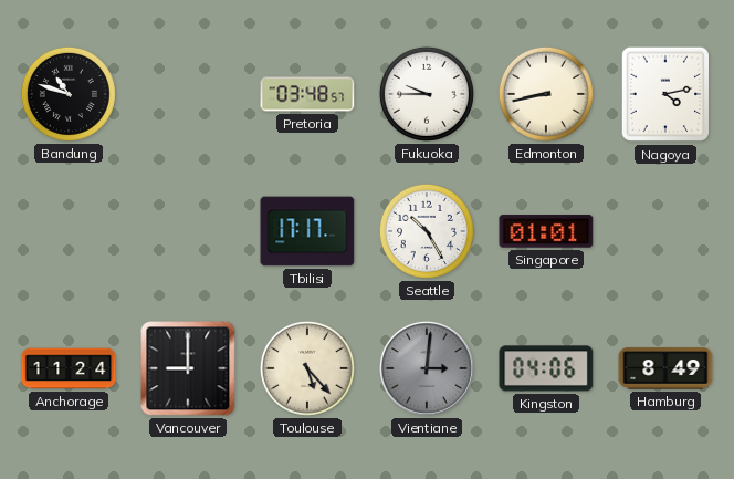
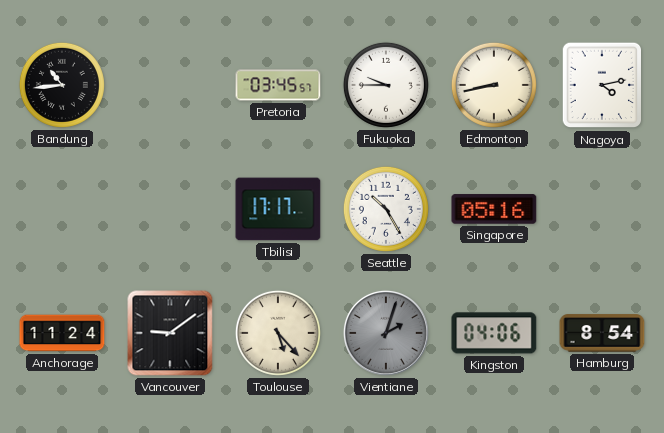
Bandung: 10:48 -> 10:44
Pretoria: 03:48 -> 03:45
Singapore: 01:01 -> 05:16
Vancouver: 9:00 -> 9:09
Vientiane: 3:01 -> 2:03
Hamburg: 8:49 -> 8:54
